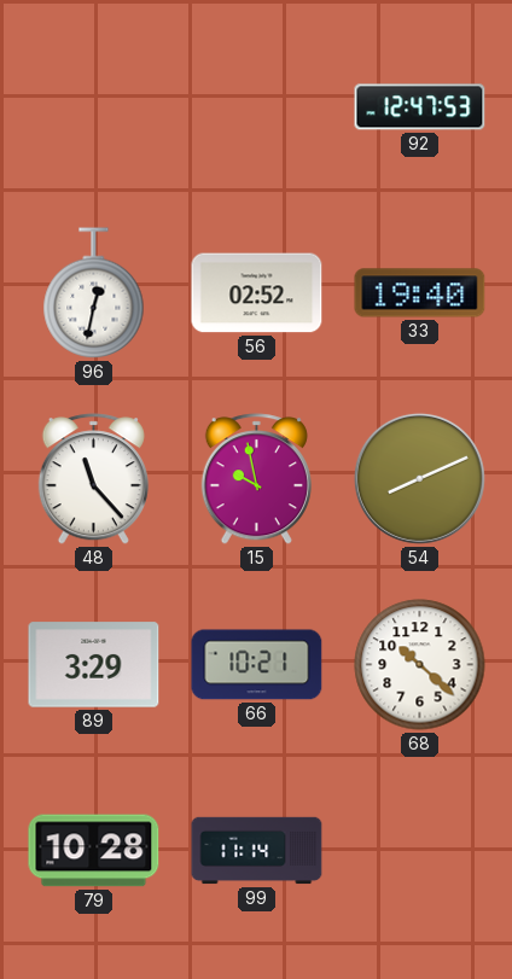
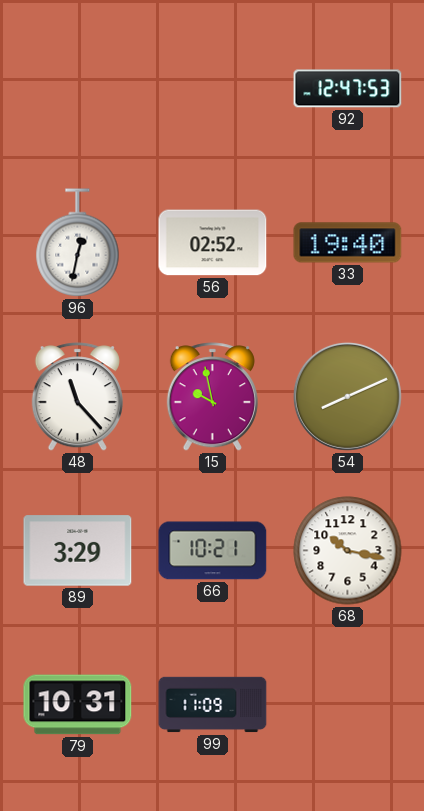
68: 10:22 -> 10:17
79: 10:28 -> 10:31
99: 11:14 -> 11:09
